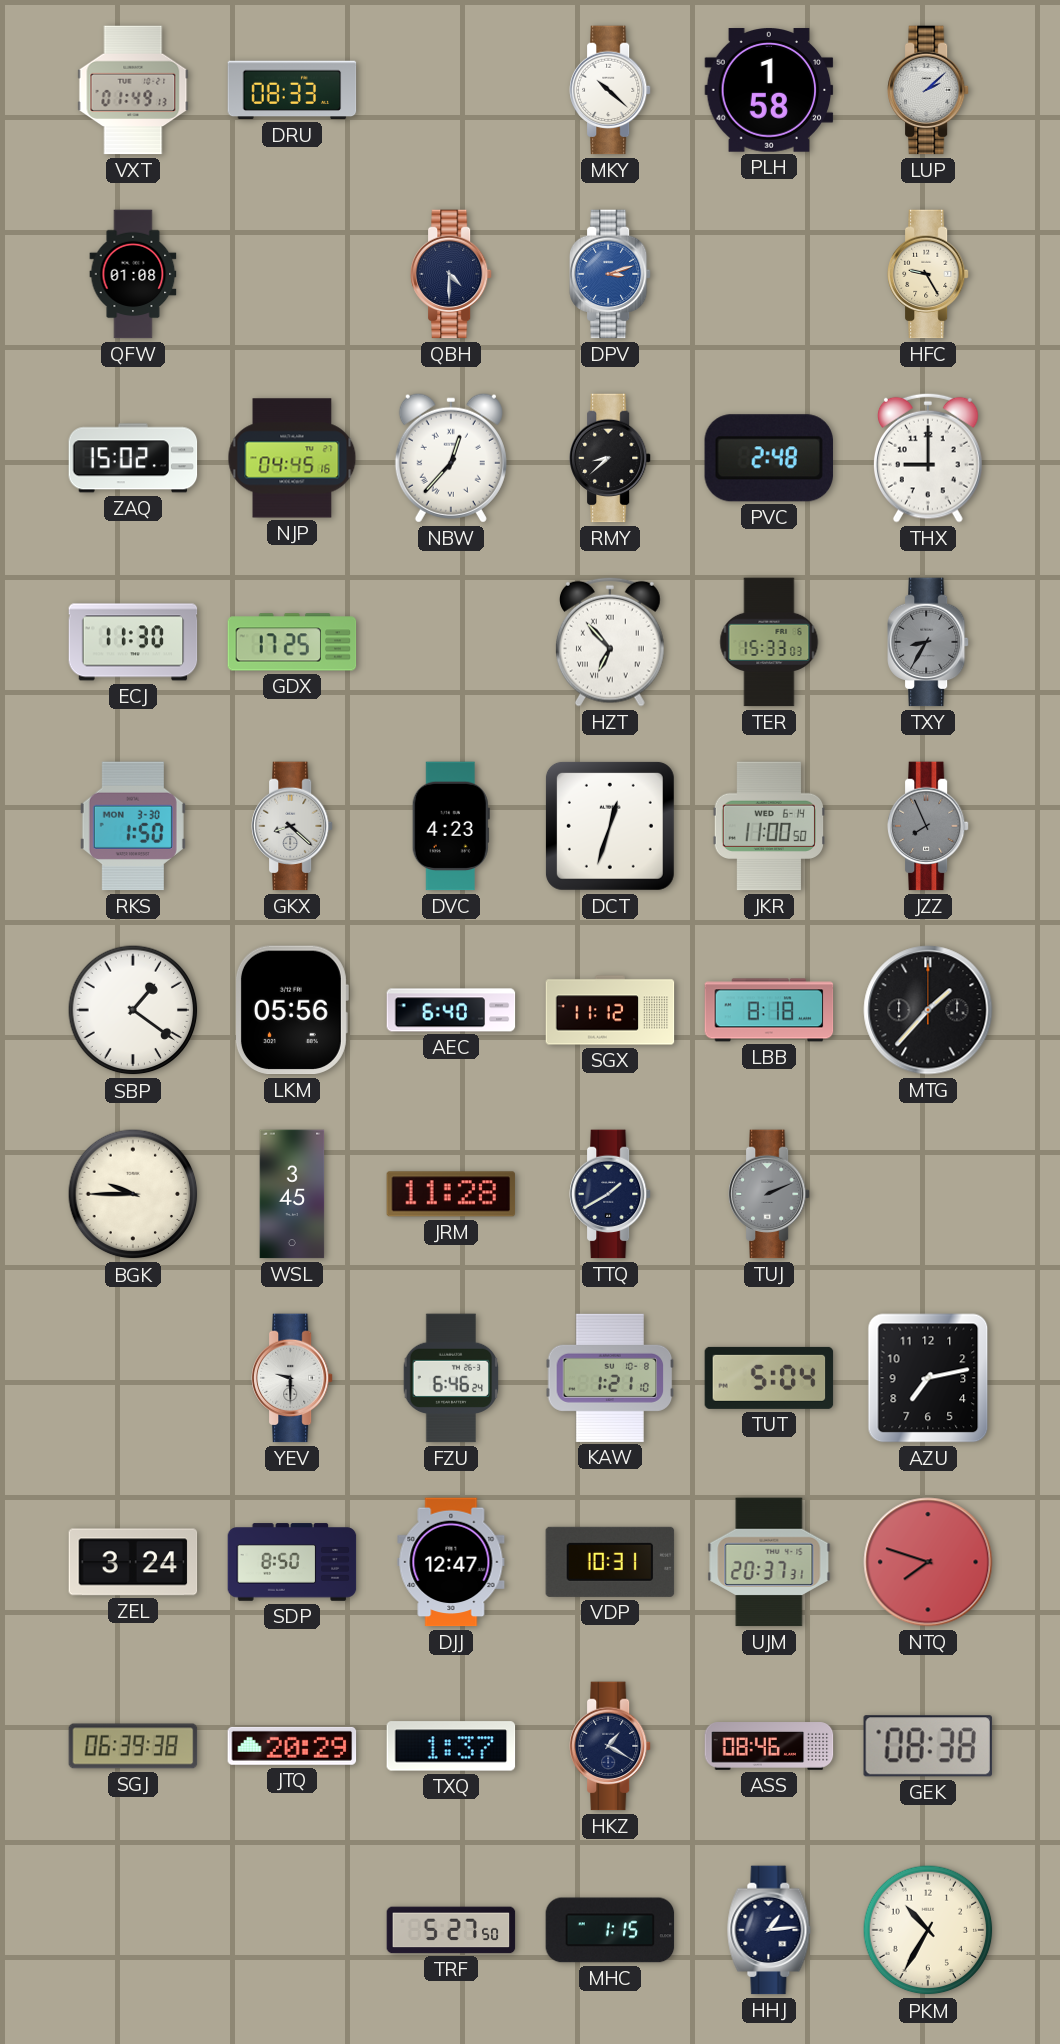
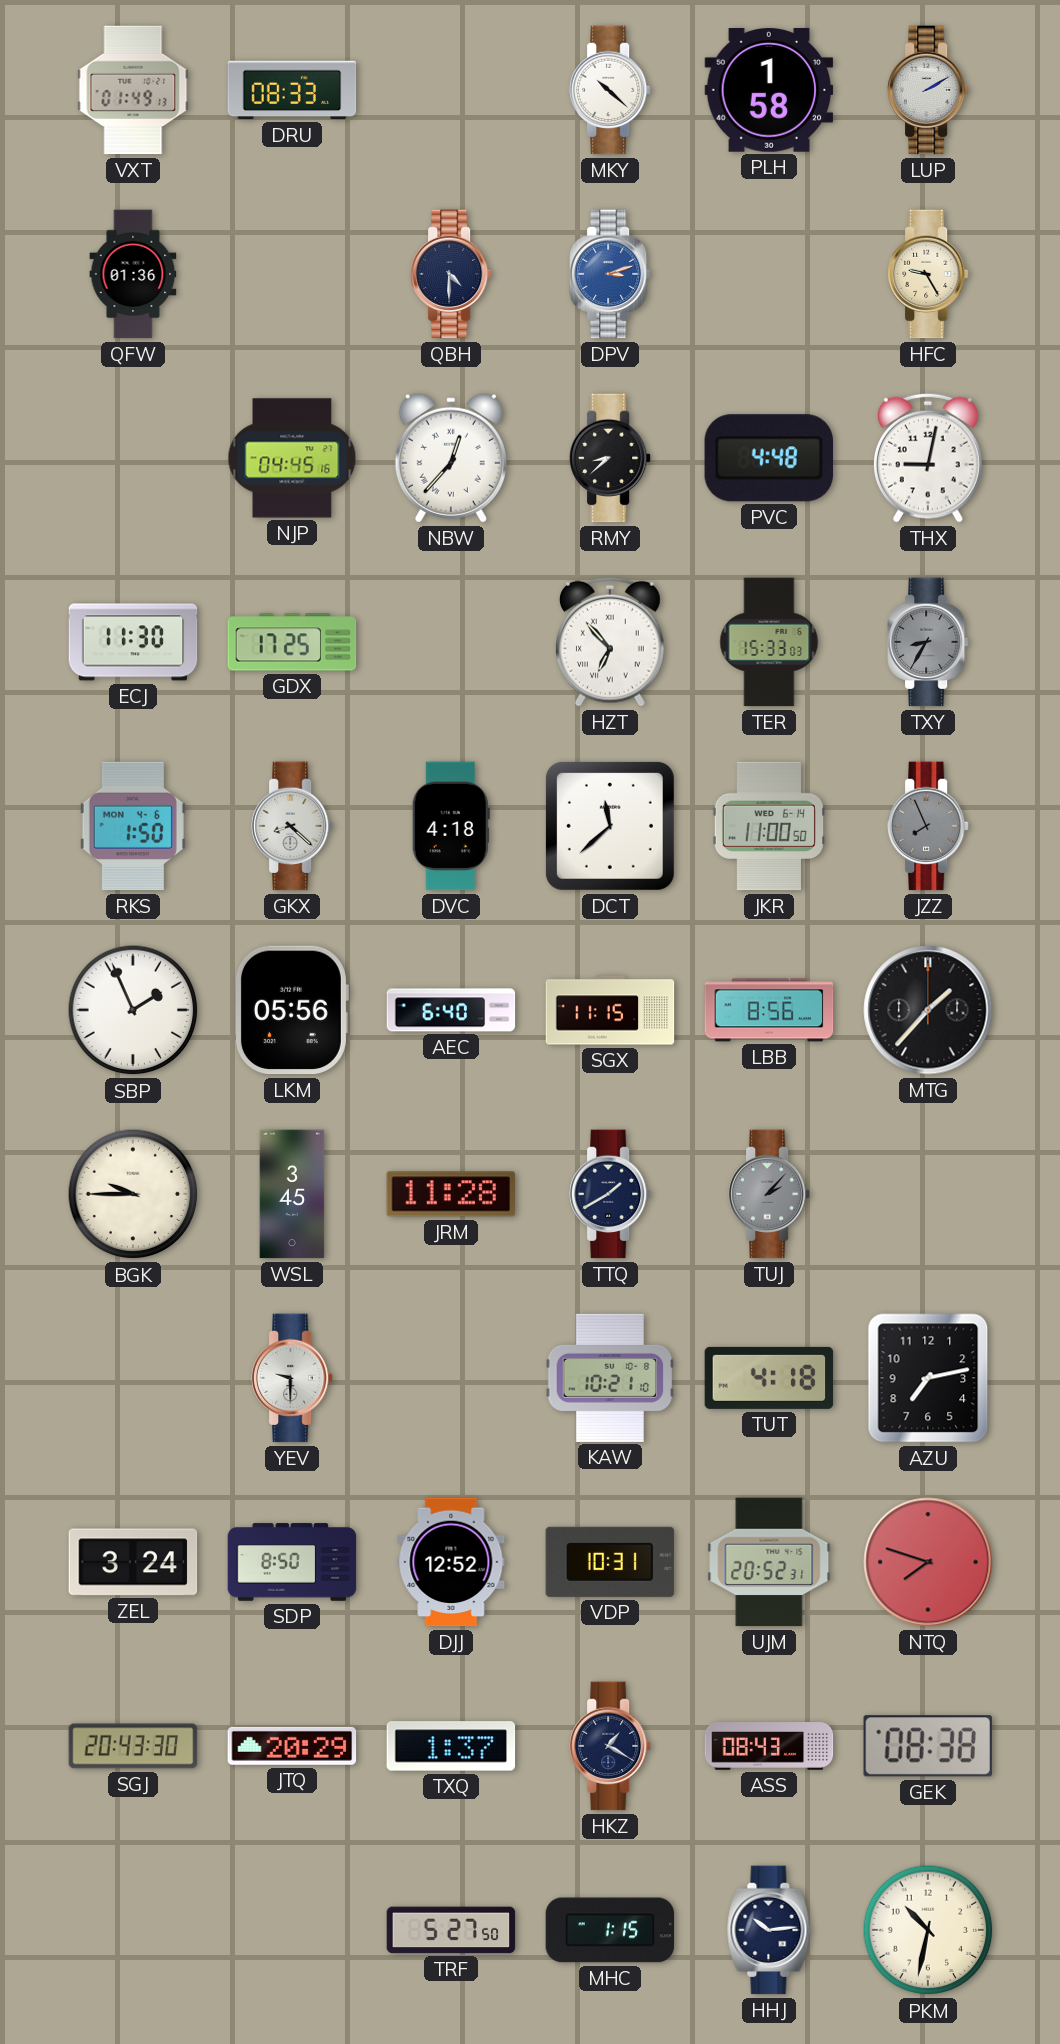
LUP: 2:08 -> 2:10
QFW: 01:08 -> 01:36
ZAQ: 15:02 -> none
PVC: 2:48 -> 4:48
THX: 9:00 -> 9:02
RKS date: MON 3-30 -> MON 4-6
DVC: 4:23 -> 4:18
DCT: 12:33 -> 11:38
SBP: 1:21 -> 1:56
SGX: 11:12 -> 11:15
LBB: 8:18 -> 8:56
TUJ: 2:11 -> 2:07
FZU: 6:46 -> none
KAW: 1:21 -> 10:21
TUT: 5:04 -> 4:18
DJJ: 12:47 -> 12:52
UJM: 20:37 -> 20:52
SGJ: 06:39 -> 20:43
ASS: 08:46 -> 08:43
HHJ: 1:14 -> 10:14
PKM: 10:35 -> 10:32
